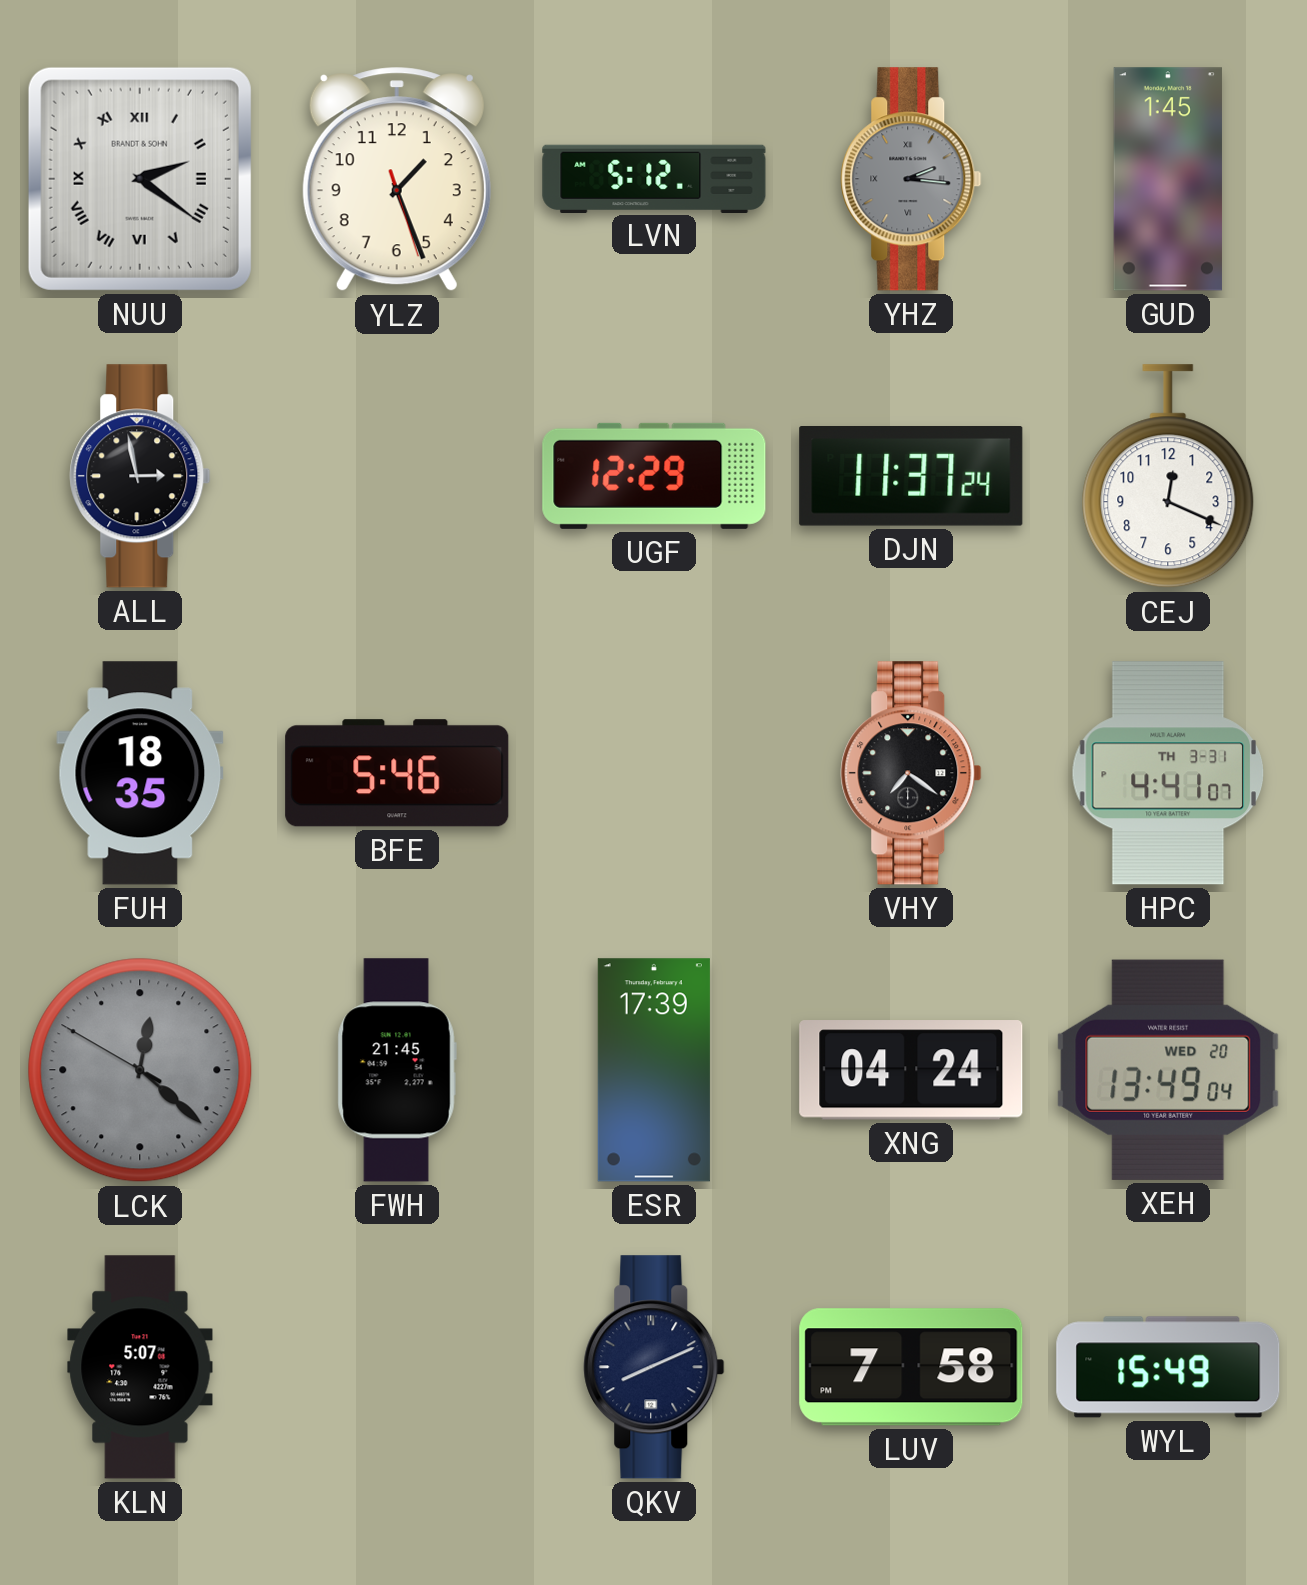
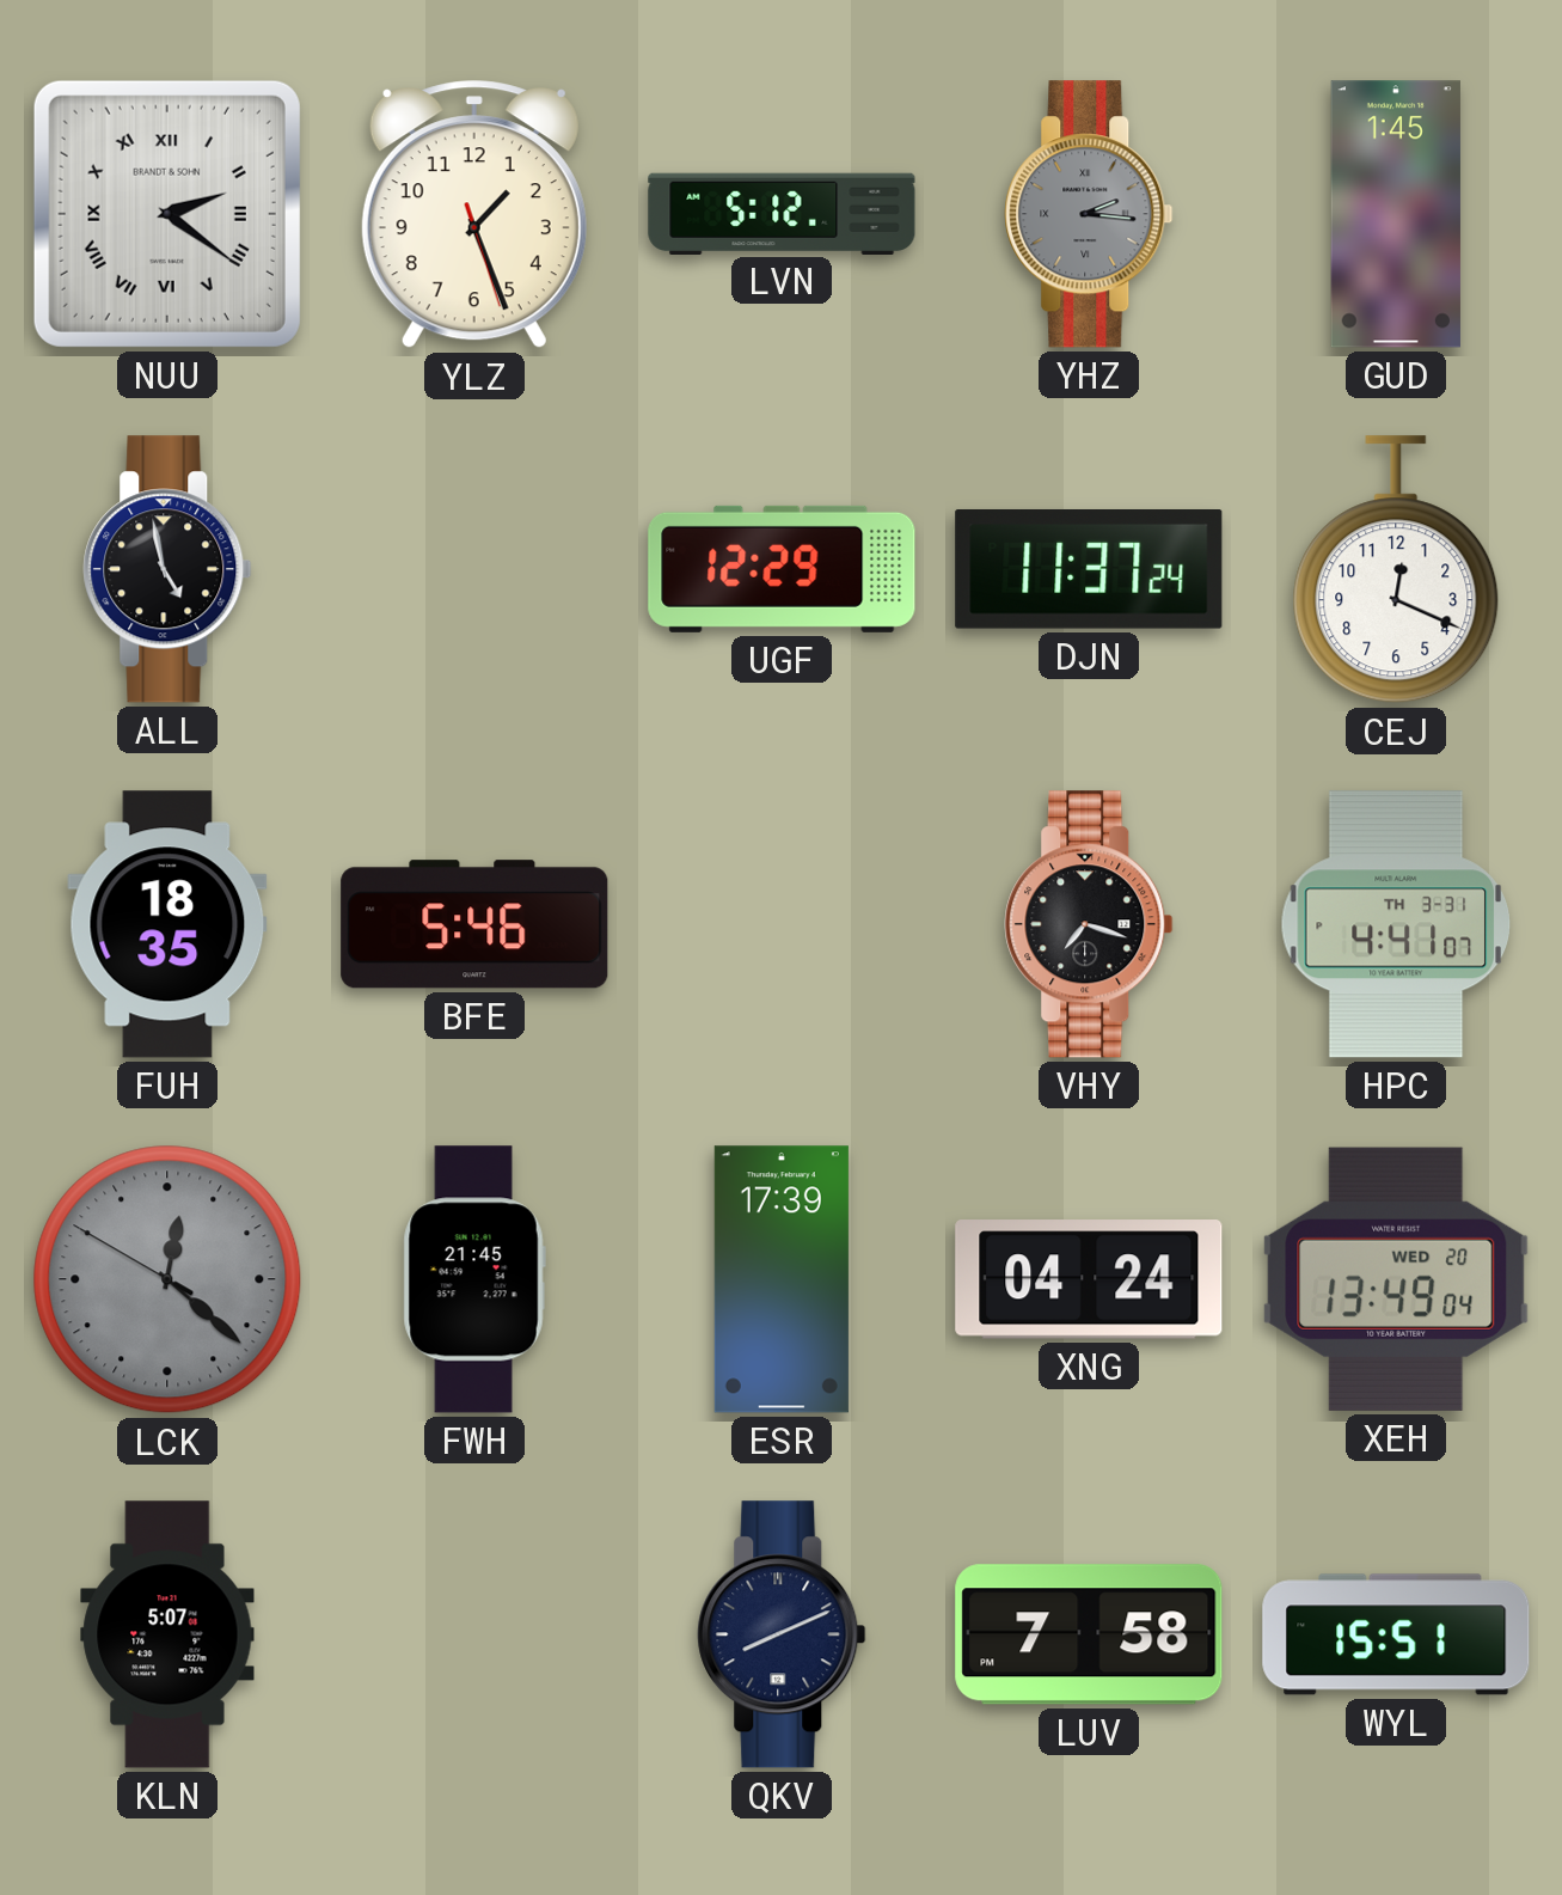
ALL: 2:58 -> 4:58
VHY: 7:21 -> 7:18
WYL: 15:49 -> 15:51
